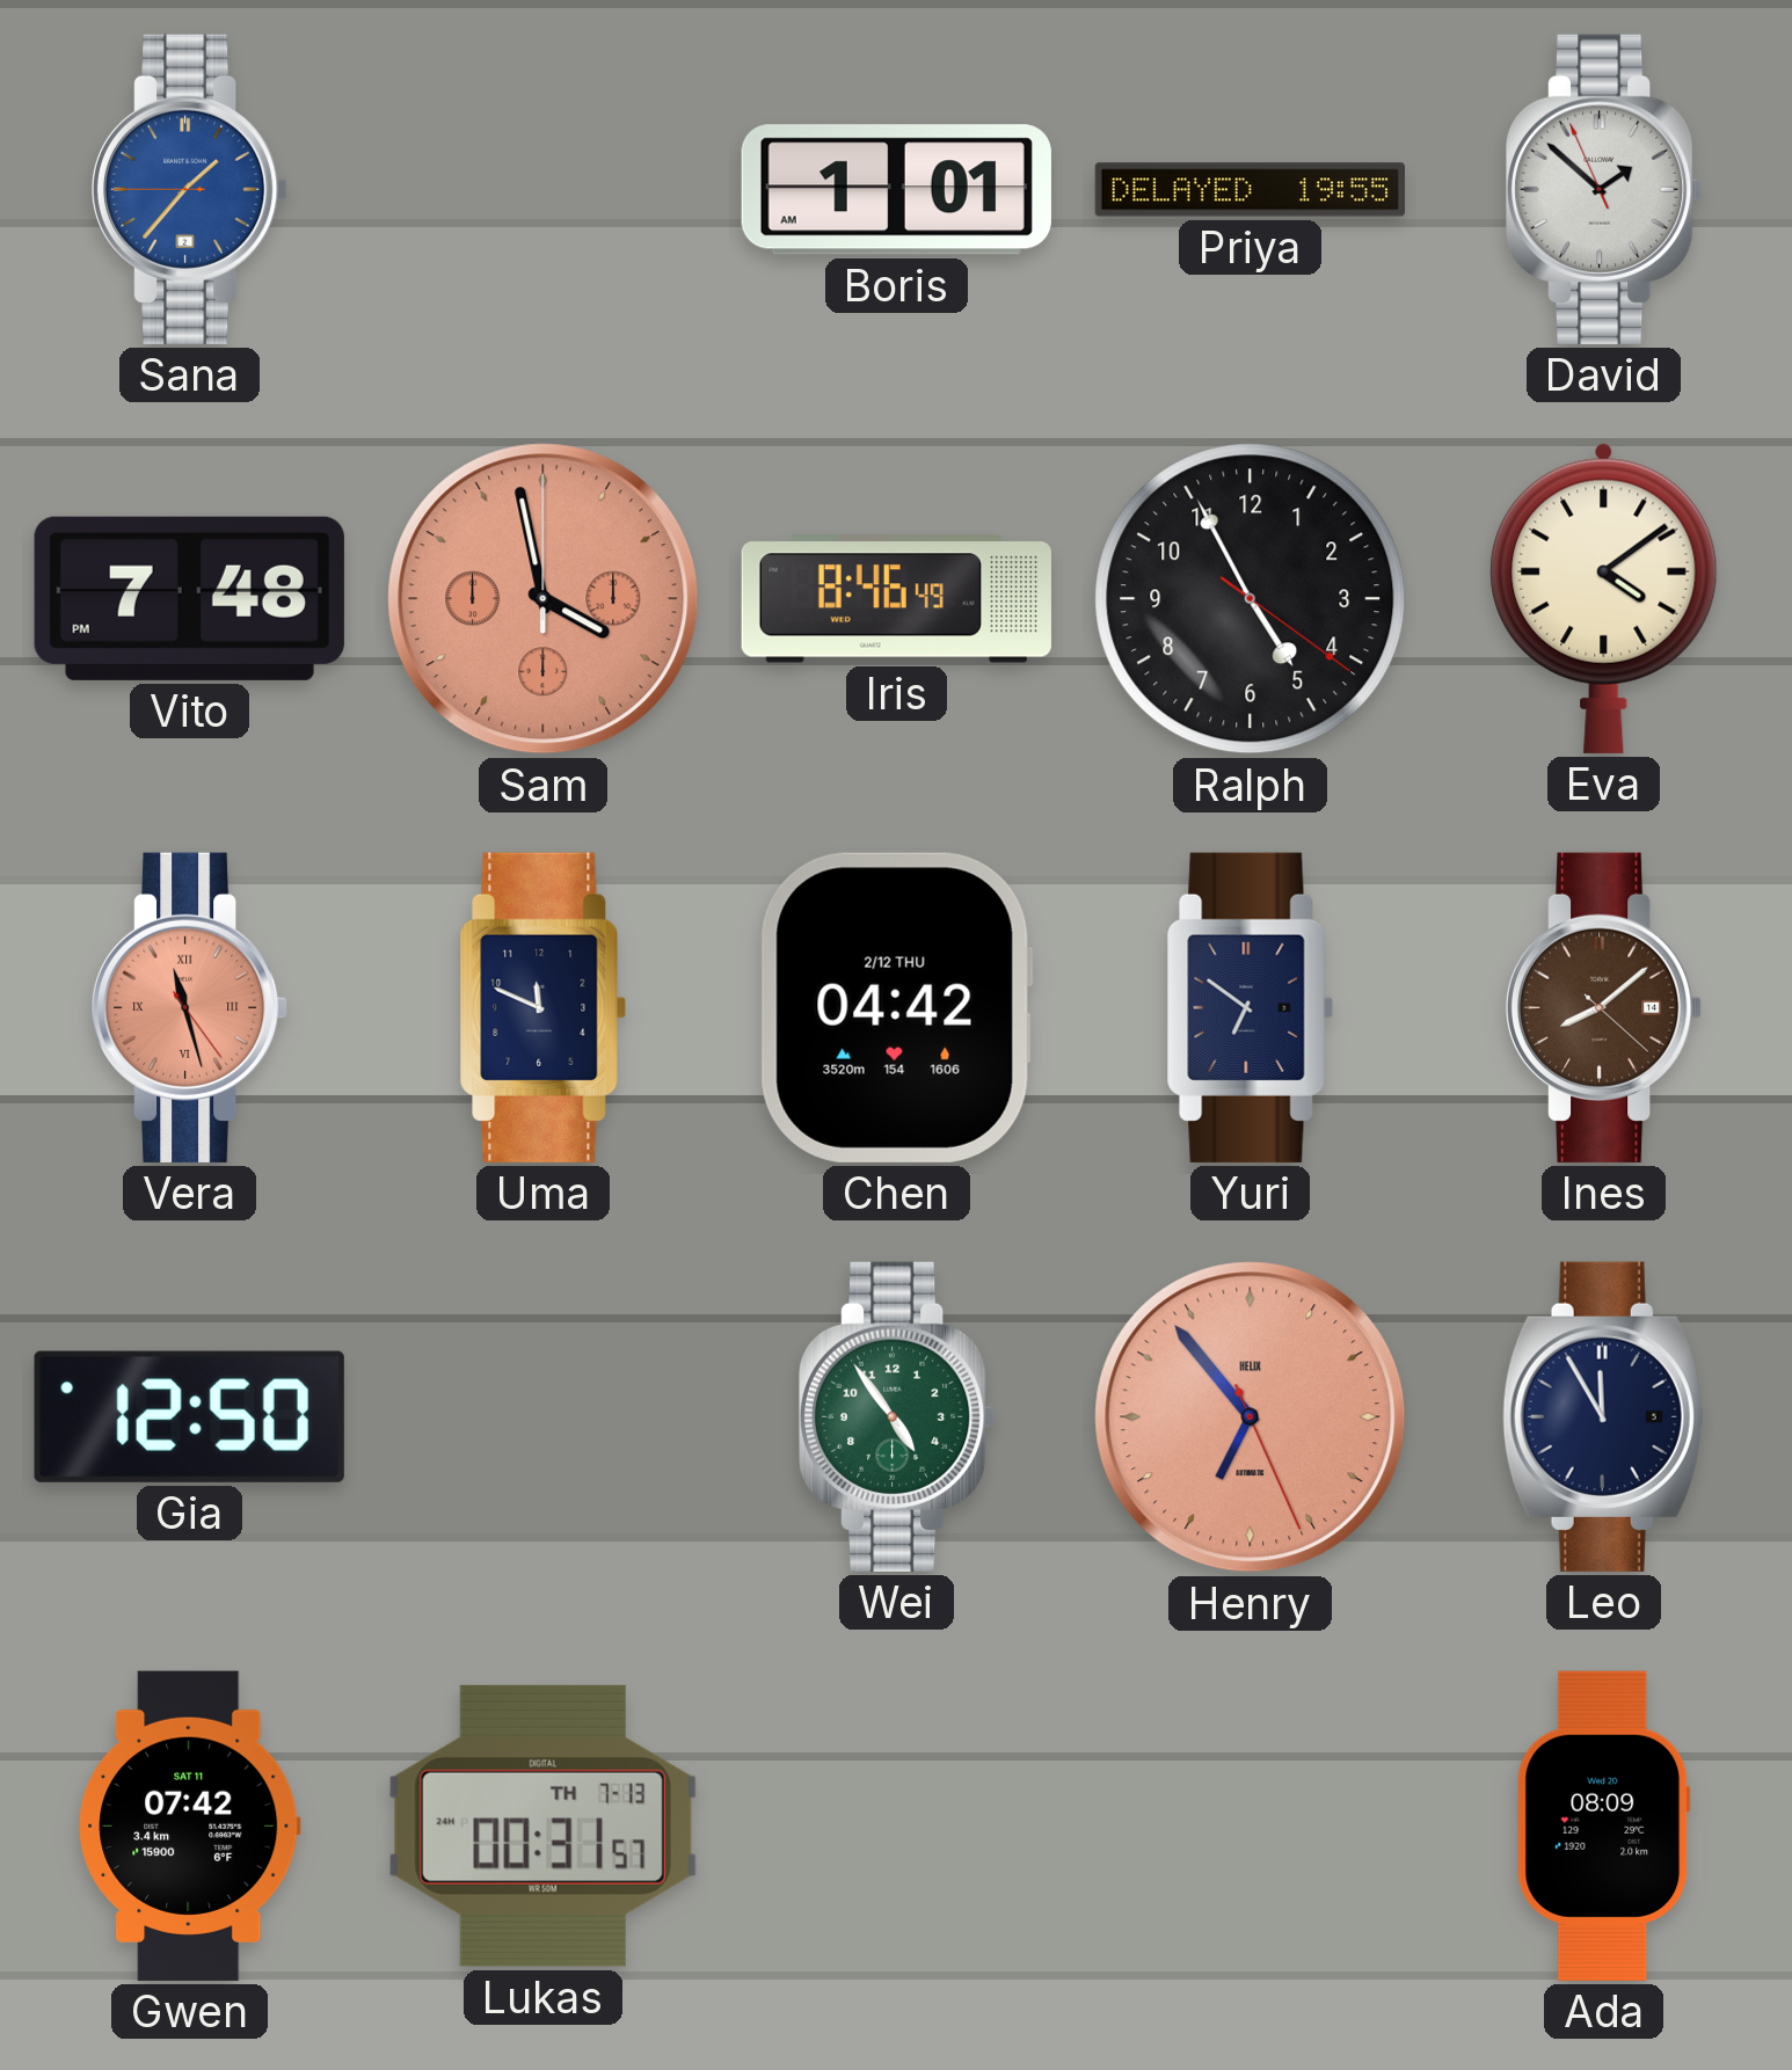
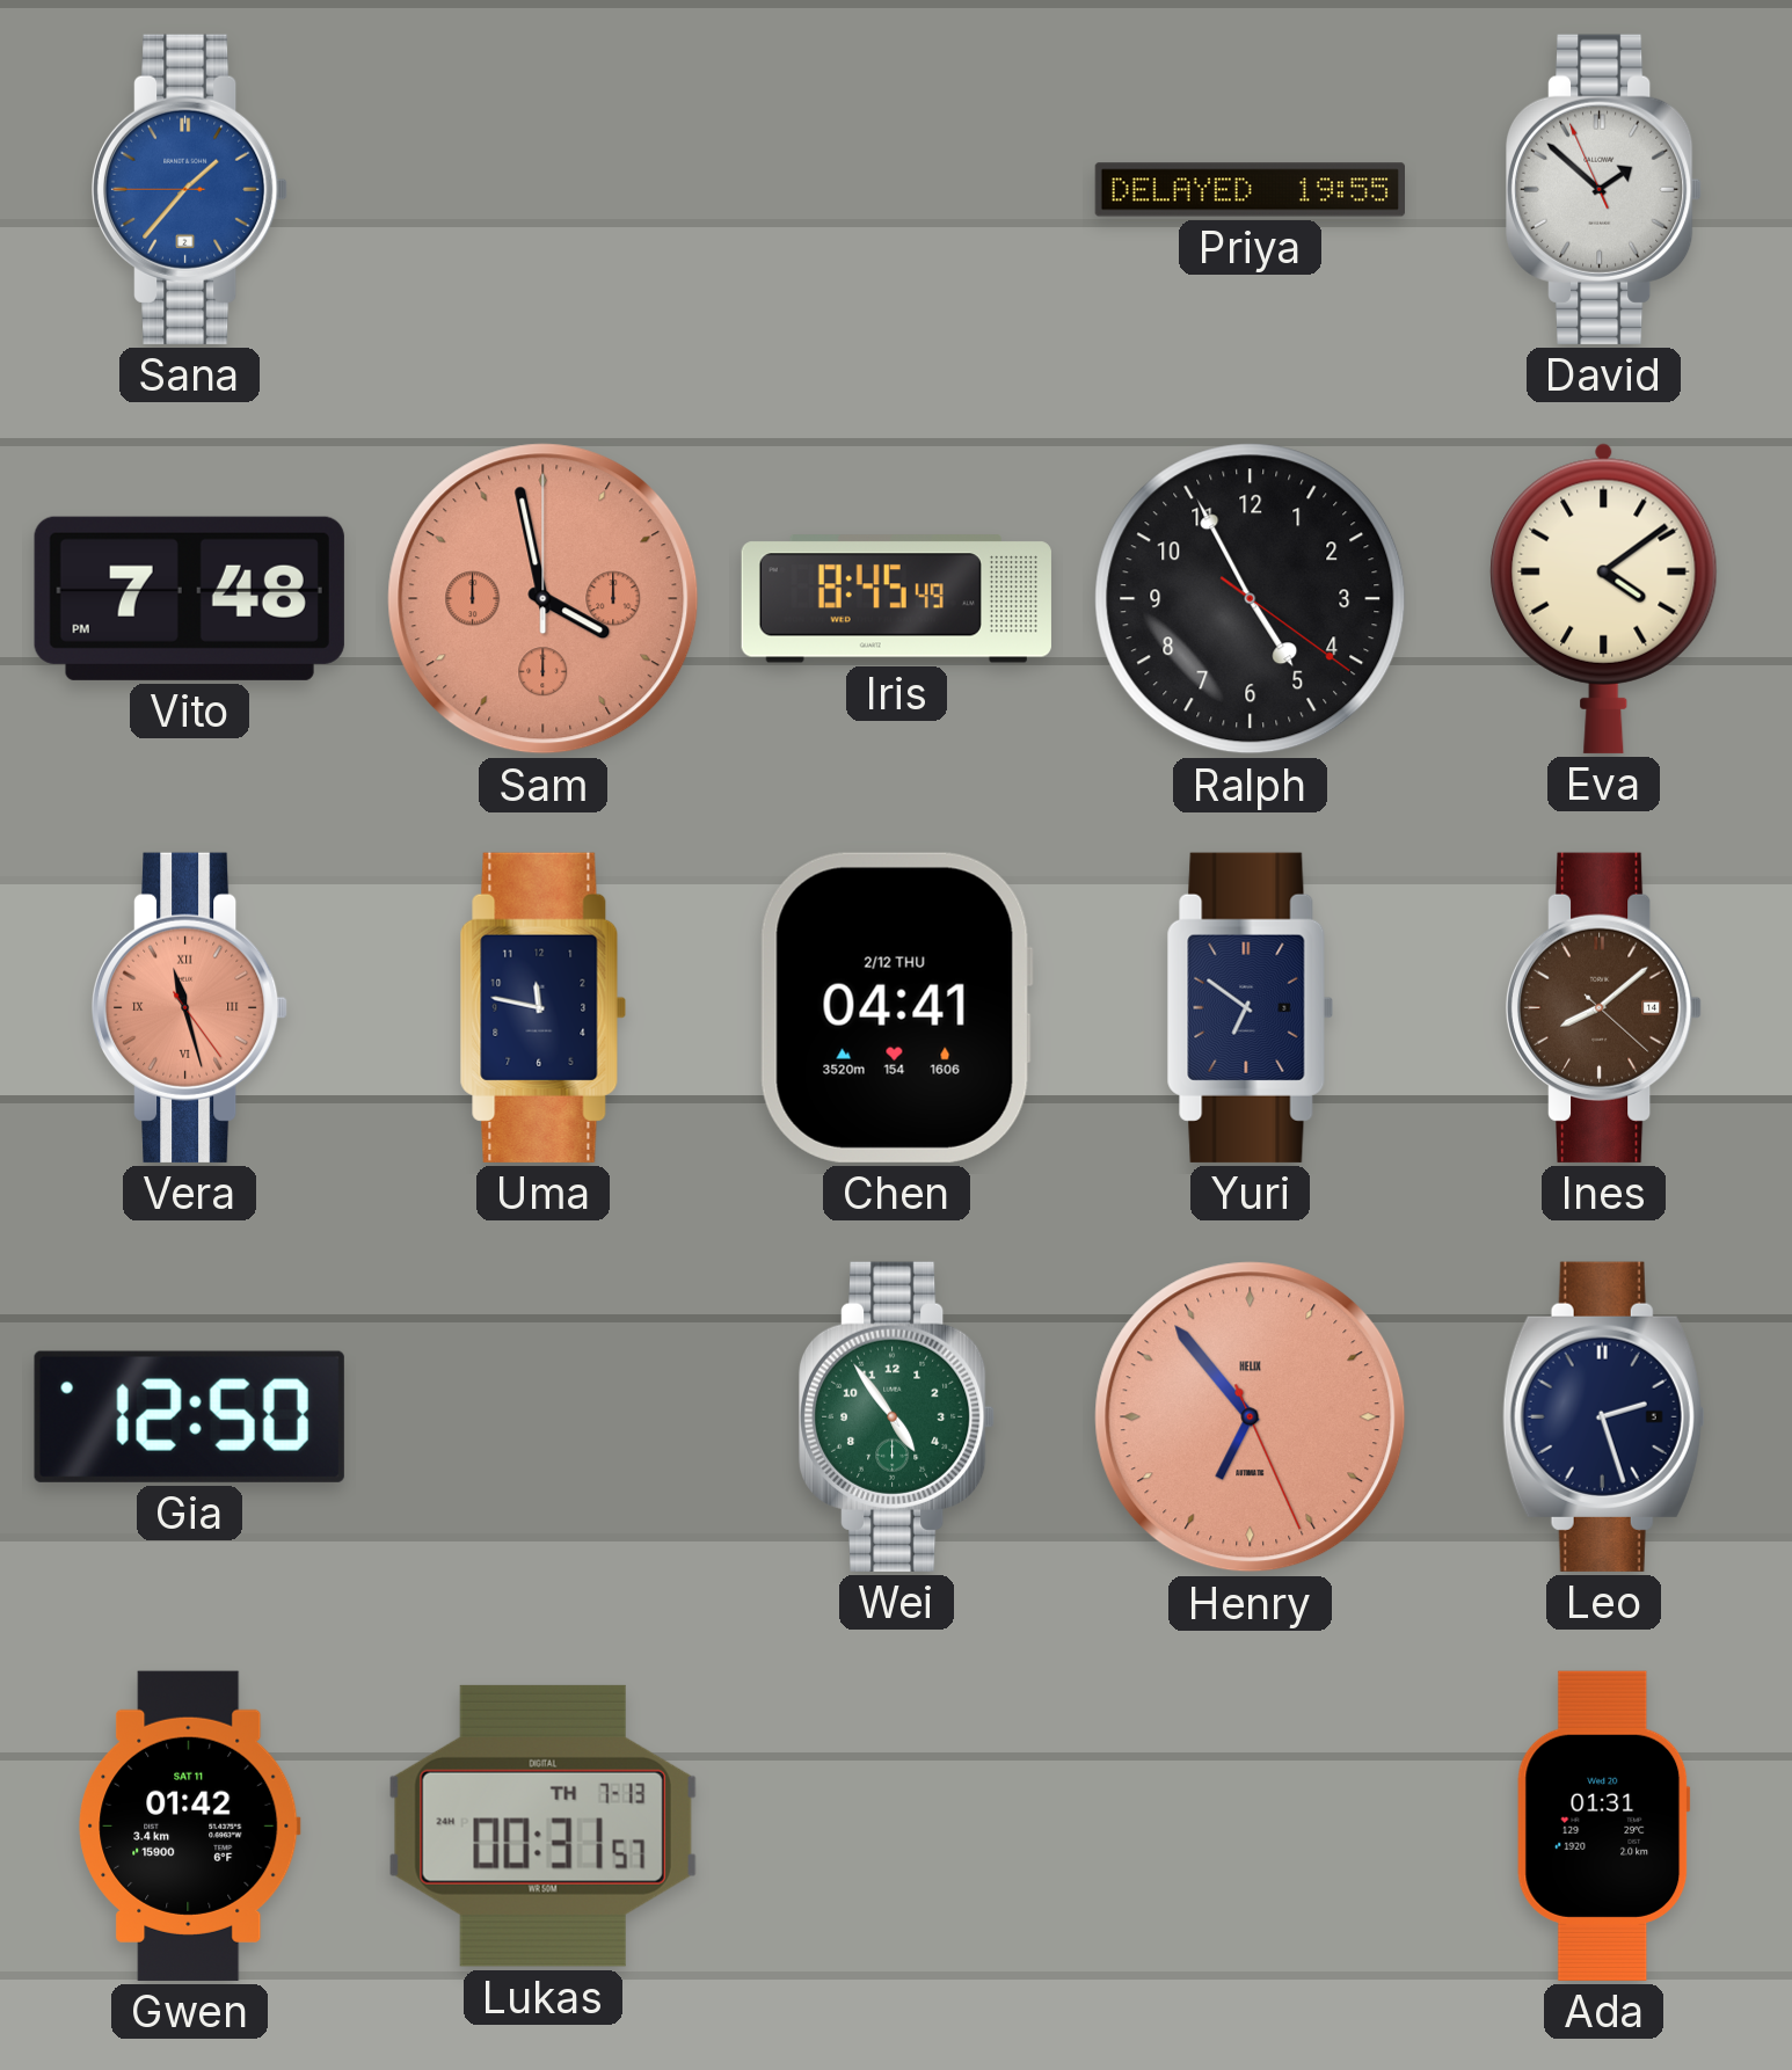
Boris: 1:01 -> none
Iris: 8:46 -> 8:45
Uma: 11:49 -> 11:47
Chen: 04:42 -> 04:41
Leo: 11:55 -> 2:27
Gwen: 07:42 -> 01:42
Ada: 08:09 -> 01:31
